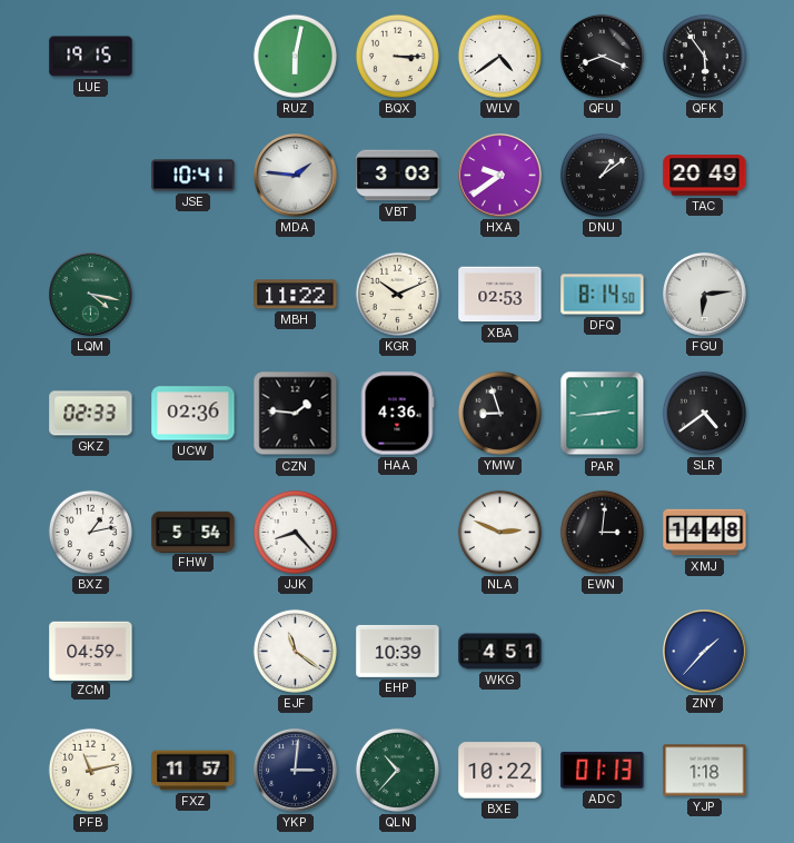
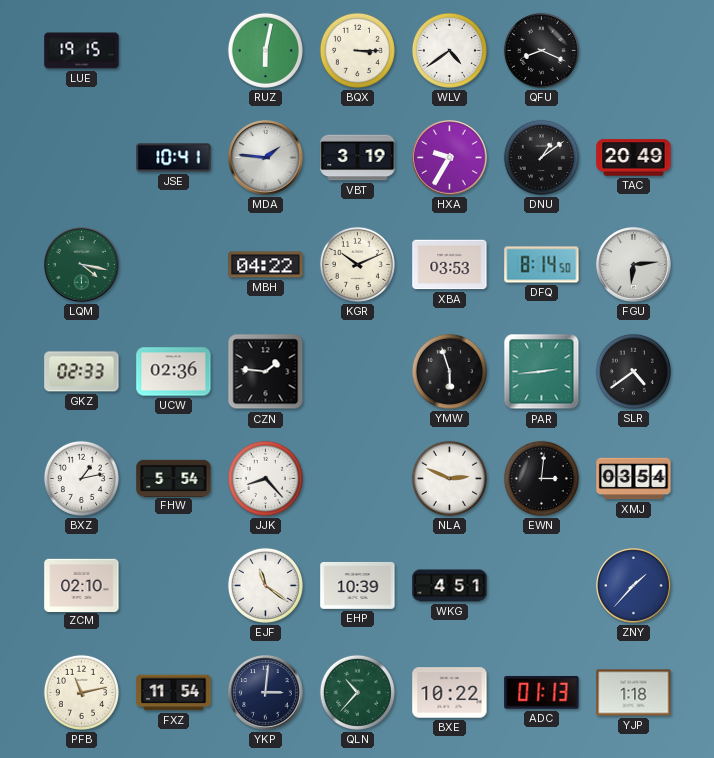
QFK: 5:54 -> none
VBT: 3:03 -> 3:19
HXA: 9:39 -> 9:35
MBH: 11:22 -> 04:22
XBA: 02:53 -> 03:53
HAA: 4:36 -> none
YMW: 8:57 -> 5:57
XMJ: 14:48 -> 03:54
ZCM: 04:59 -> 02:10
FXZ: 11:57 -> 11:54
